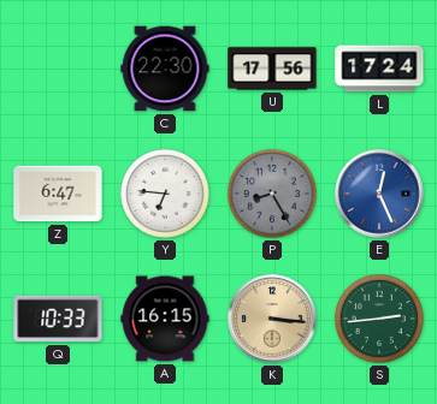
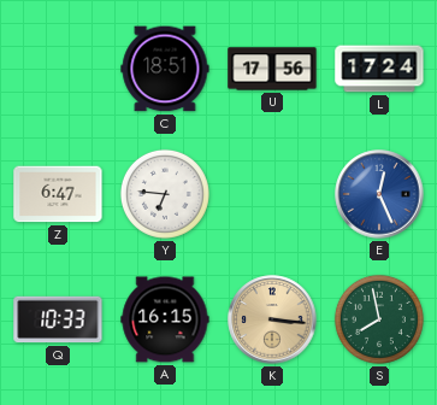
C: 22:30 -> 18:51
P: 8:25 -> none
S: 2:44 -> 7:58
